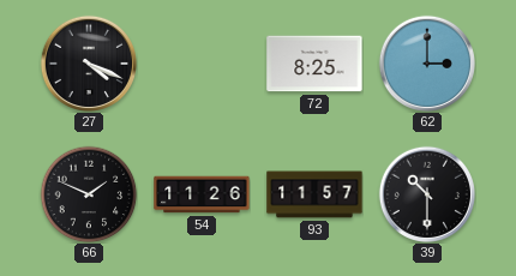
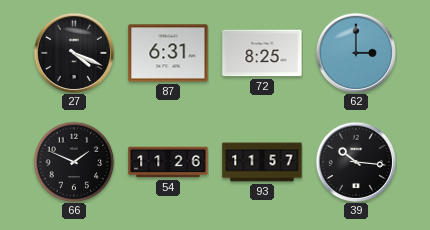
87: none -> 6:31
39: 10:30 -> 10:16
